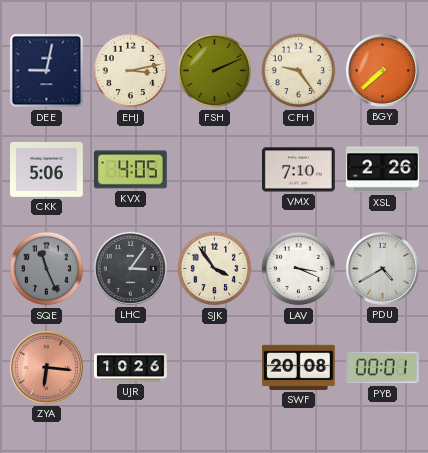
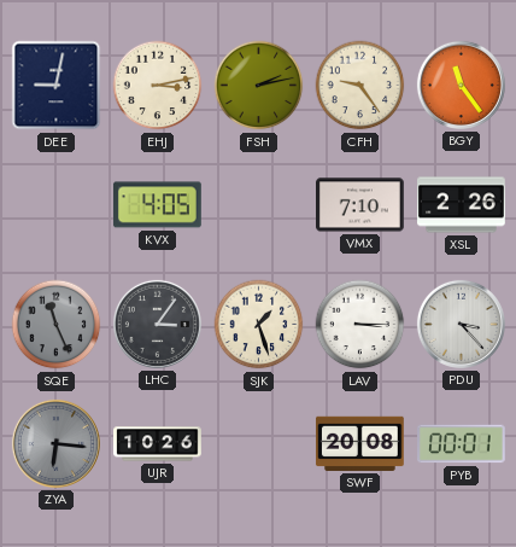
FSH: 2:11 -> 2:13
BGY: 7:38 -> 11:24
CKK: 5:06 -> none
SJK: 3:54 -> 1:27
LAV: 3:19 -> 3:15
PDU: 4:40 -> 3:23
ZYA dial: salmon -> grey
